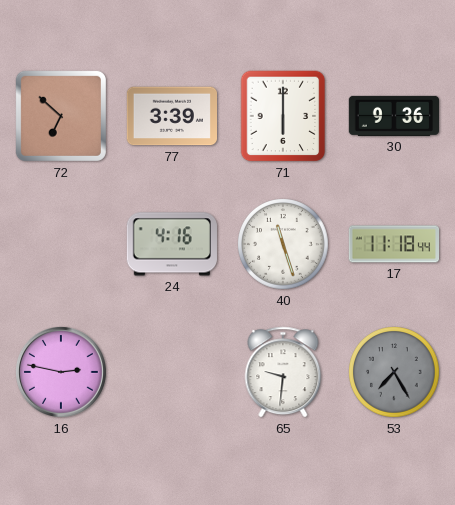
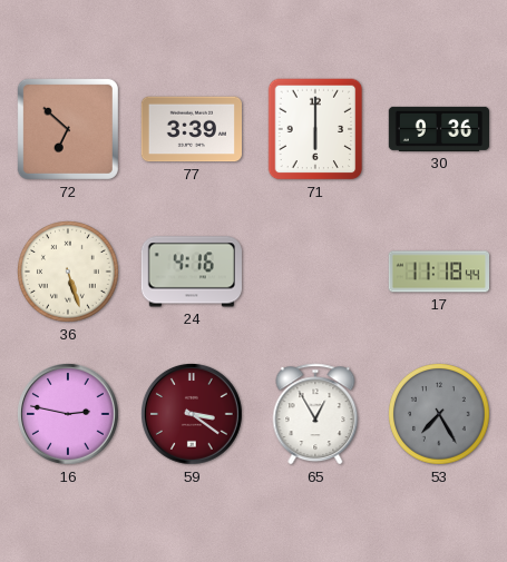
36: none -> 5:27
40: 11:27 -> none
59: none -> 3:21
65: 9:31 -> 12:55
